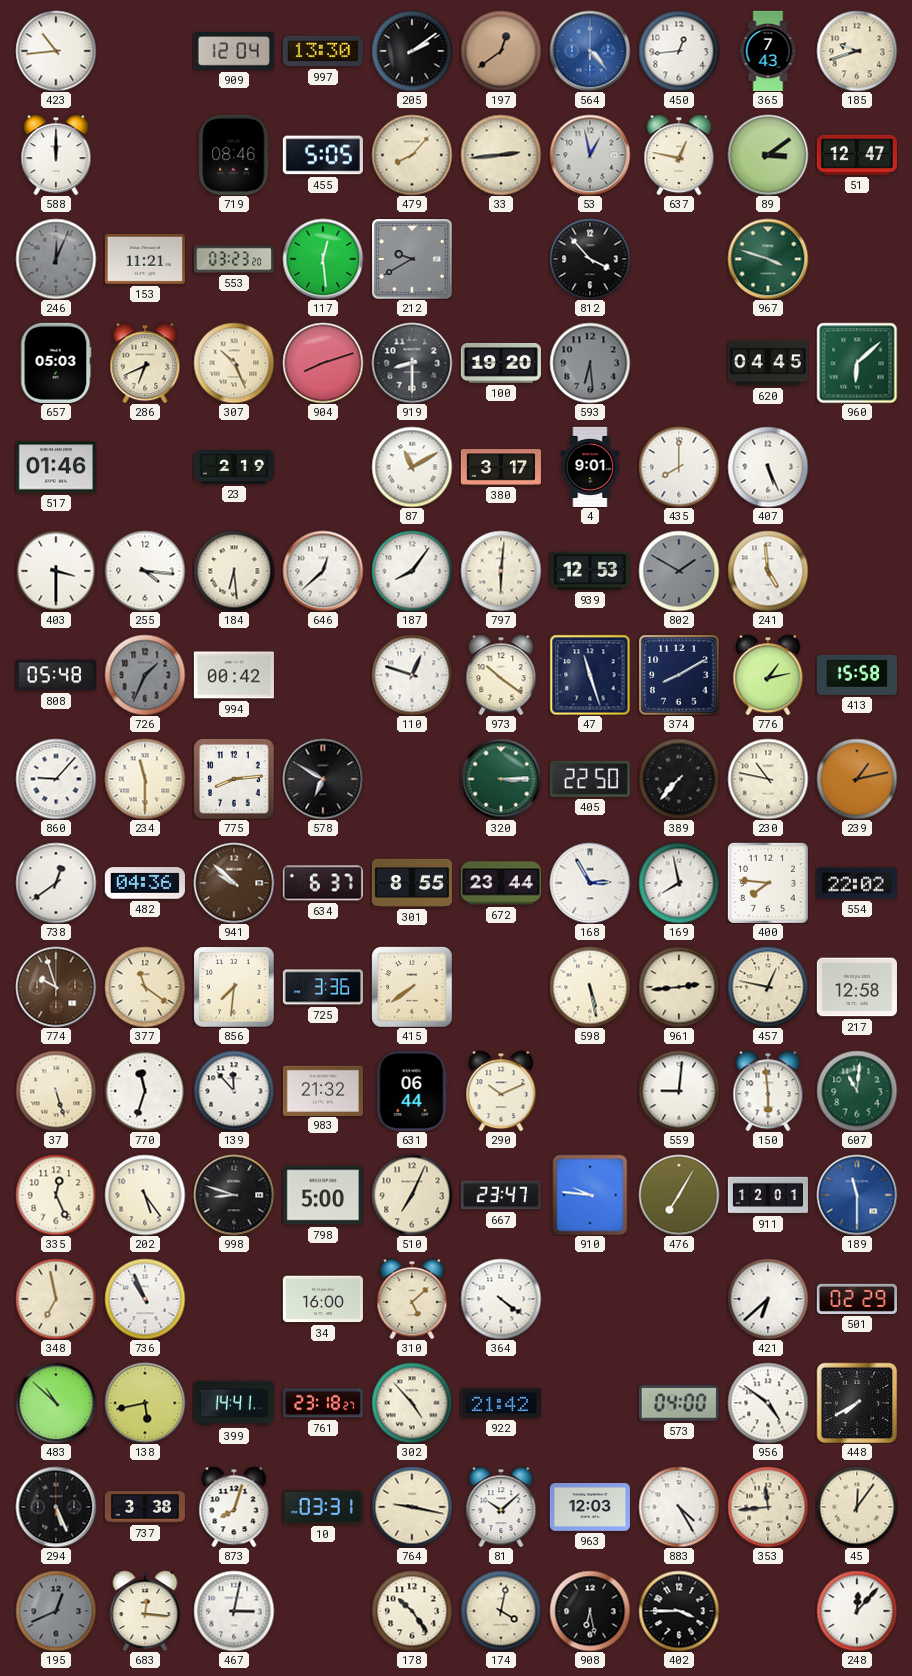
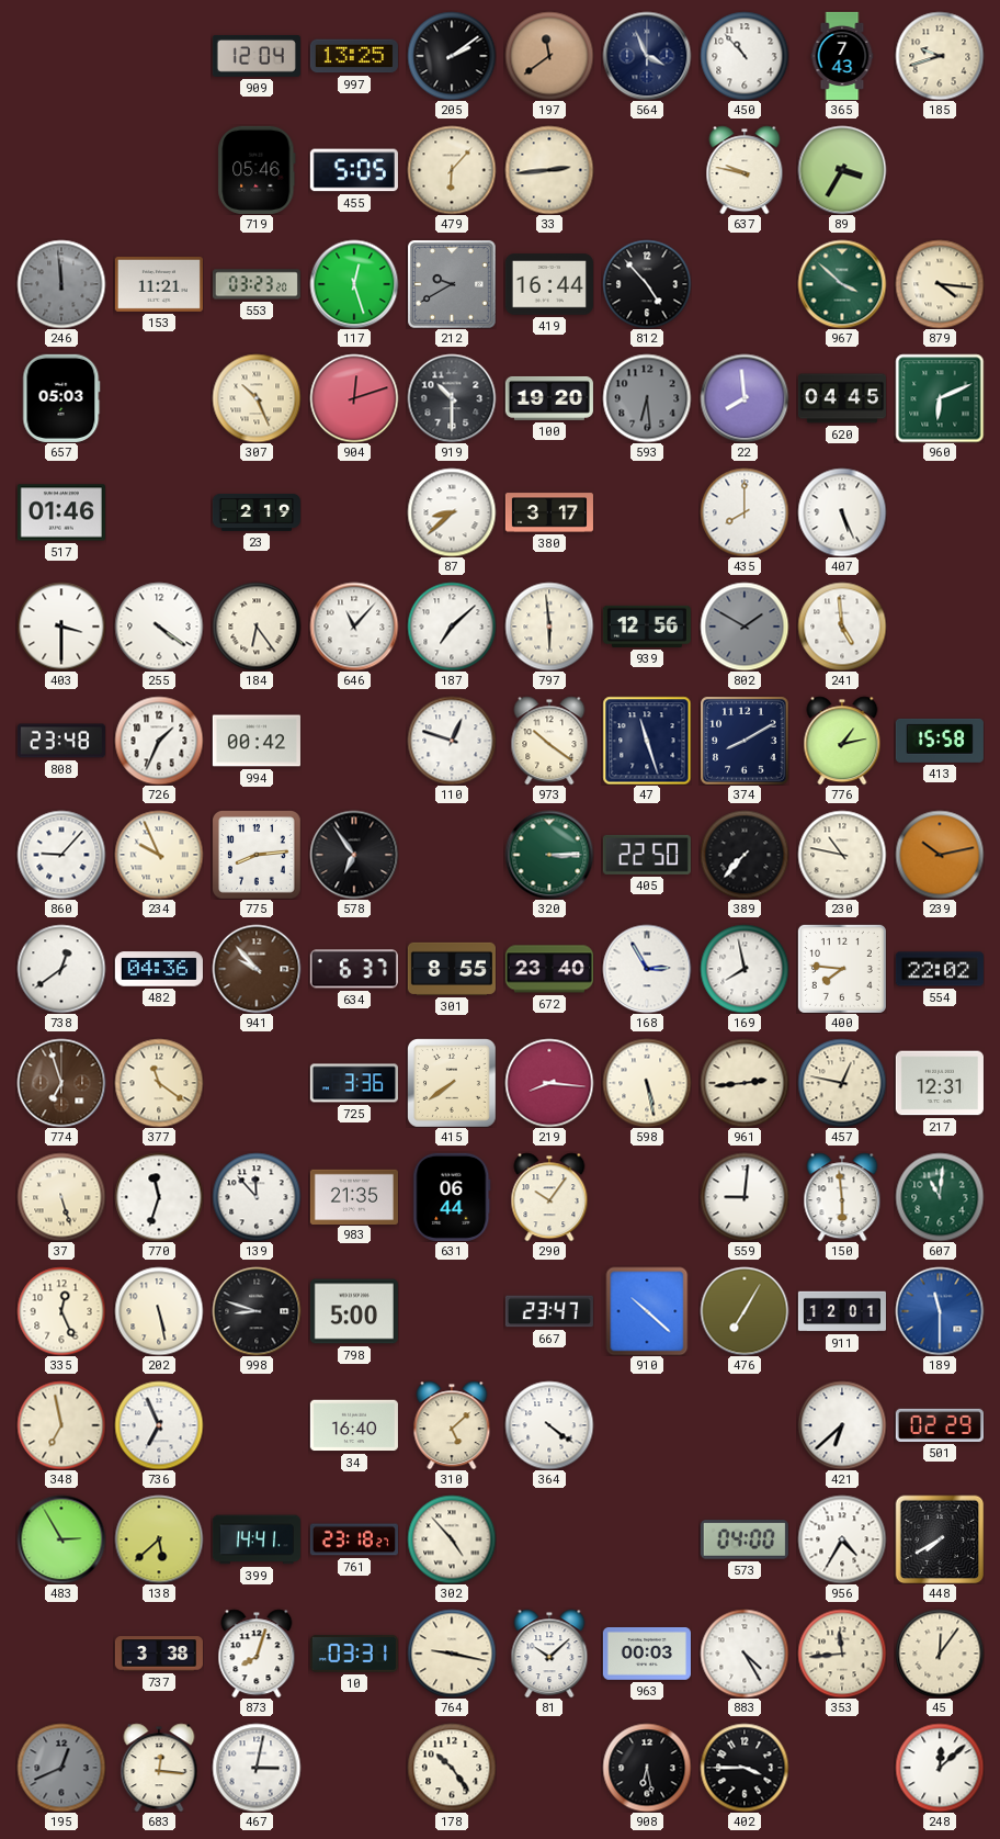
423: 10:44 -> none
997: 13:30 -> 13:25
197: 12:39 -> 11:39
564: 4:23 -> 3:56
564 dial: blue -> navy
450: 12:44 -> 10:53
588: 12:00 -> none
719: 08:46 -> 05:46
479: 8:07 -> 6:07
53: 12:58 -> none
637: 12:47 -> 9:47
89: 3:09 -> 3:35
51: 12:47 -> none
246: 12:04 -> 11:59
117: 12:29 -> 12:27
419: none -> 16:44
812: 3:53 -> 4:53
967: 3:48 -> 3:52
879: none -> 4:16
286: 6:41 -> none
904: 8:12 -> 12:12
919: 8:30 -> 10:30
22: none -> 7:59
960: 6:08 -> 6:11
87: 11:10 -> 8:38
4: 9:01 -> none
255: 4:16 -> 4:21
184: 6:29 -> 6:24
646: 12:38 -> 11:07
187: 8:06 -> 7:08
797: 6:01 -> 5:59
939: 12:53 -> 12:56
808: 05:48 -> 23:48
726 dial: grey -> white
234: 11:30 -> 9:56
578: 6:50 -> 6:54
239: 1:13 -> 10:13
941: 9:52 -> 9:53
672: 23:44 -> 23:40
774: 9:57 -> 6:57
856: 7:31 -> none
219: none -> 8:16
217: 12:58 -> 12:31
983: 21:32 -> 21:35
290: 10:11 -> 10:06
202: 5:24 -> 5:28
510: 7:04 -> none
910: 9:46 -> 10:22
736: 10:56 -> 6:56
34: 16:00 -> 16:40
483: 10:52 -> 2:55
138: 5:43 -> 5:38
922: 21:42 -> none
956: 4:51 -> 4:35
294: 5:26 -> none
963: 12:03 -> 00:03
174: 4:02 -> none
248: 12:07 -> 12:08
